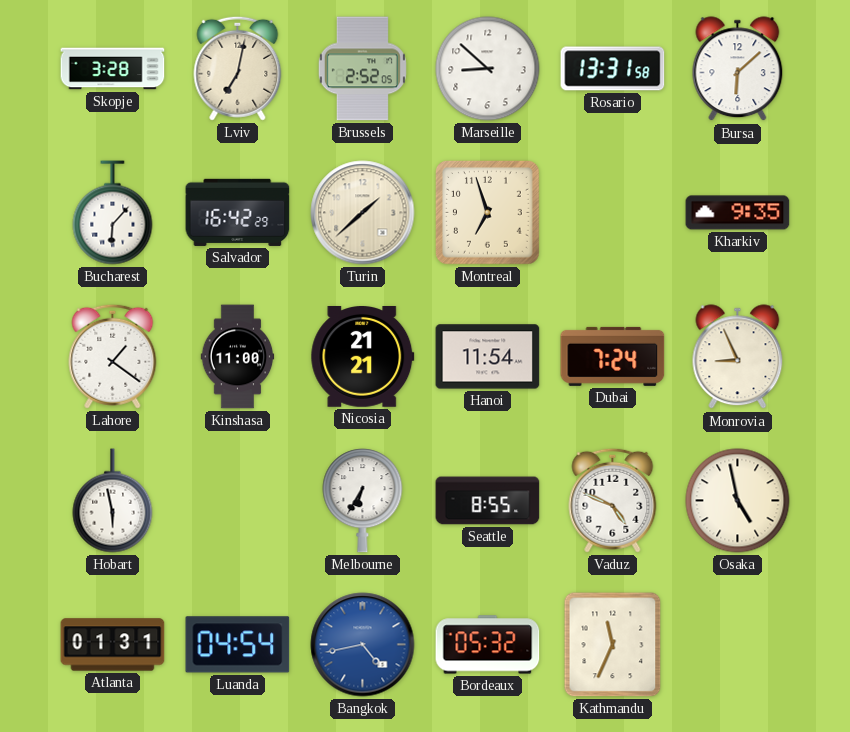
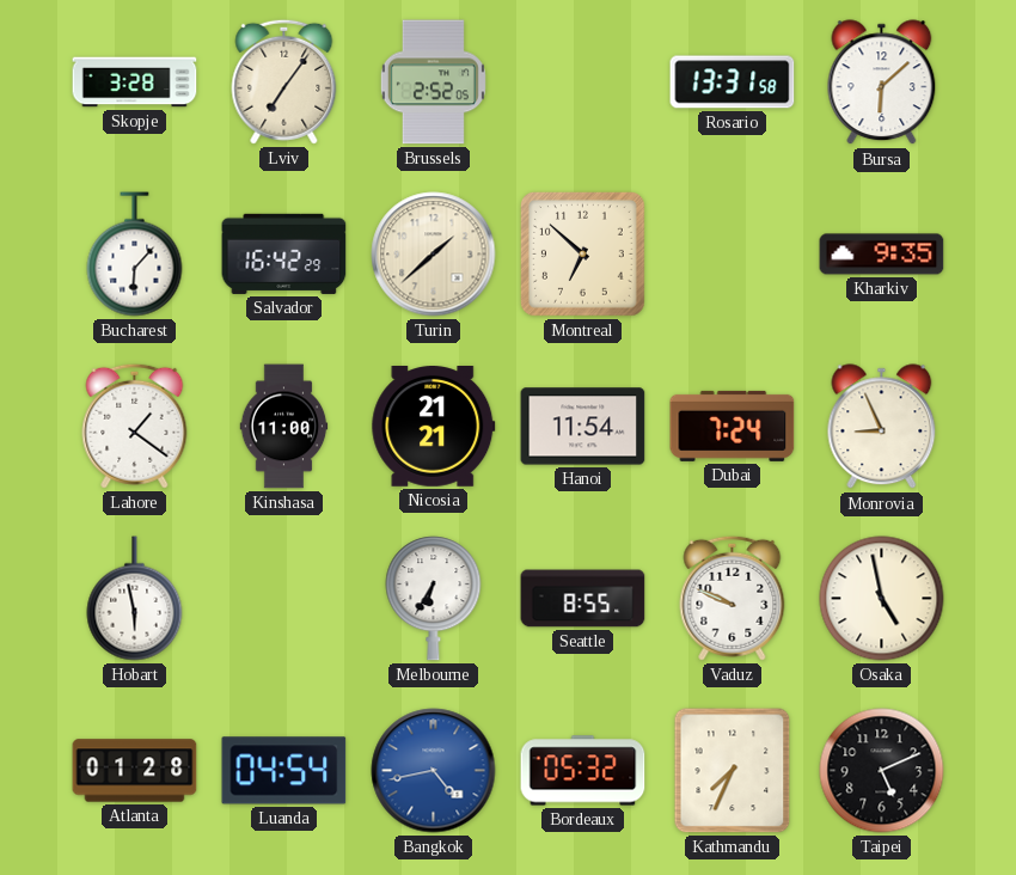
Lviv: 7:02 -> 7:06
Marseille: 8:52 -> none
Montreal: 6:57 -> 6:52
Vaduz: 4:49 -> 9:49
Atlanta: 01:31 -> 01:28
Kathmandu: 11:34 -> 7:34
Taipei: none -> 5:11
